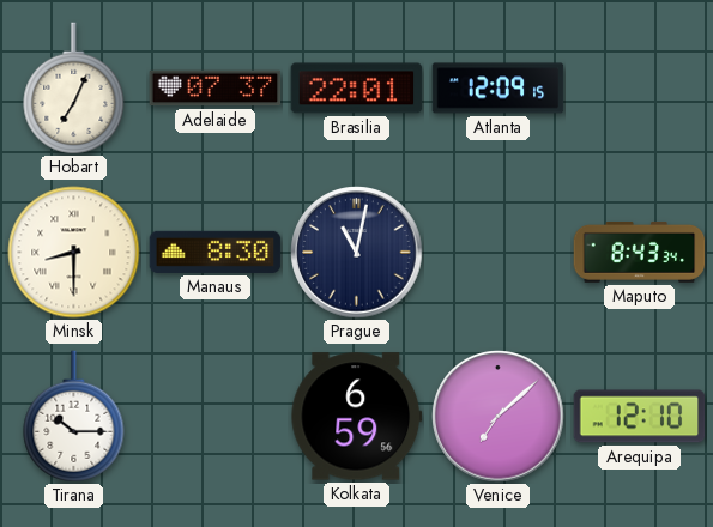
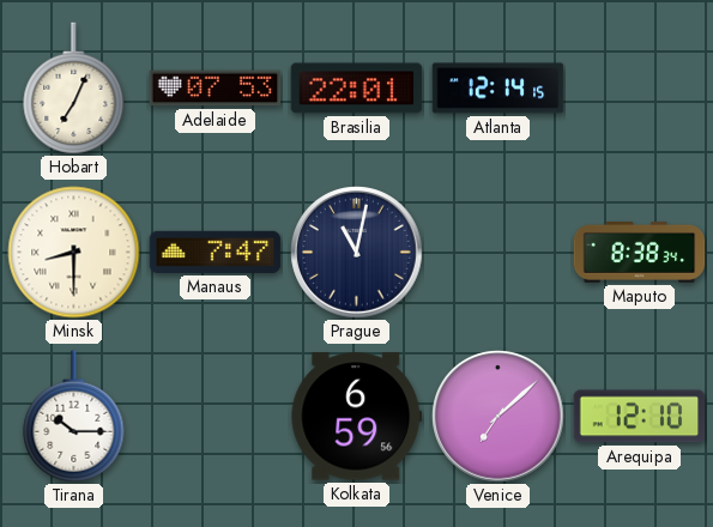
Adelaide: 07:37 -> 07:53
Atlanta: 12:09 -> 12:14
Manaus: 8:30 -> 7:47
Maputo: 8:43 -> 8:38
